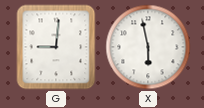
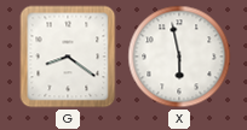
G: 9:01 -> 8:21
